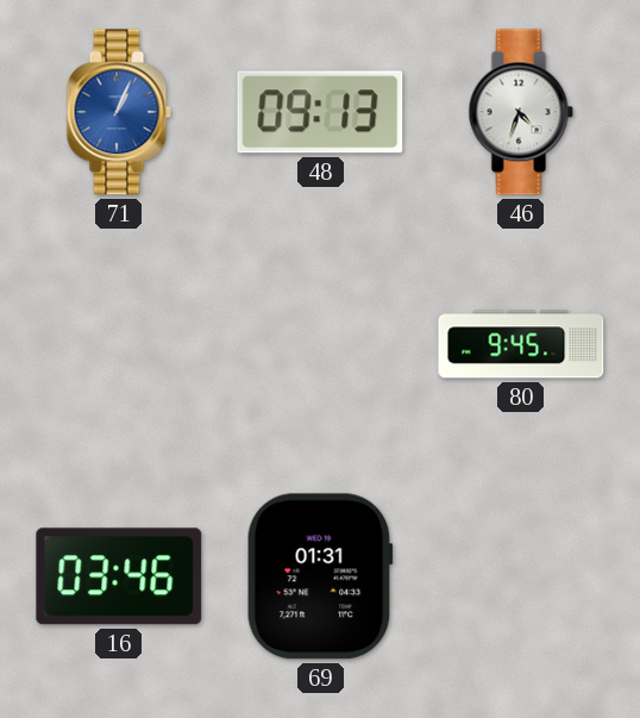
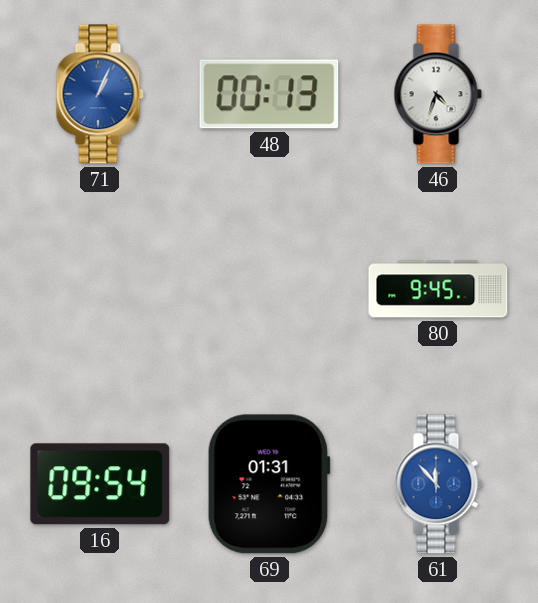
48: 09:13 -> 00:13
16: 03:46 -> 09:54
61: none -> 11:53
